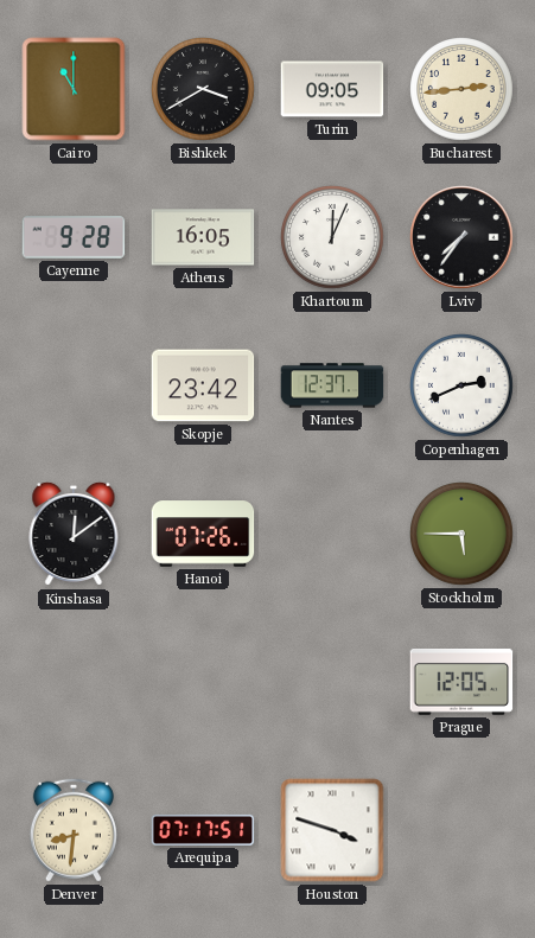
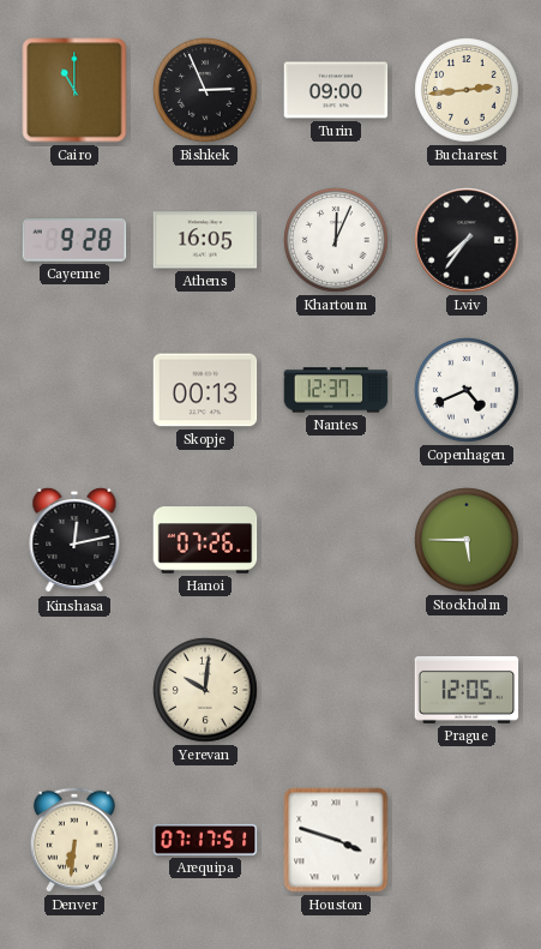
Bishkek: 3:40 -> 2:56
Turin: 09:05 -> 09:00
Skopje: 23:42 -> 00:13
Copenhagen: 2:41 -> 4:41
Kinshasa: 12:09 -> 12:13
Yerevan: none -> 10:01
Denver: 8:31 -> 6:31
